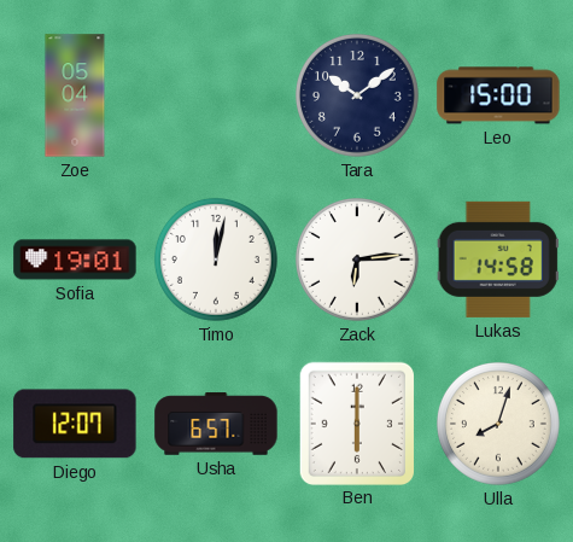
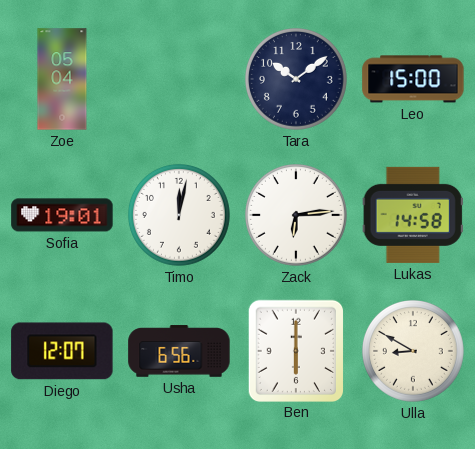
Usha: 6:57 -> 6:56
Ulla: 8:03 -> 8:50
